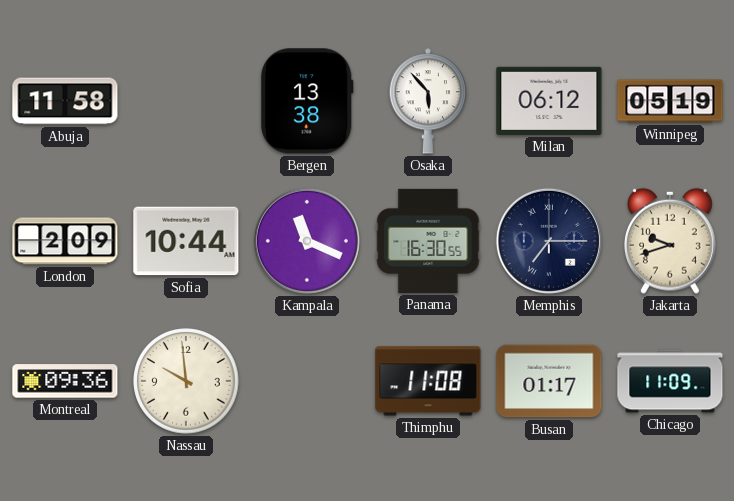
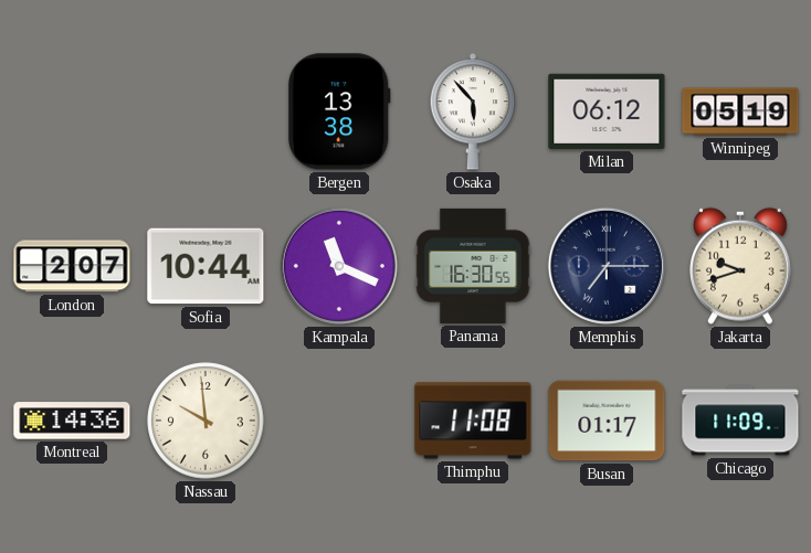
Abuja: 11:58 -> none
London: 2:09 -> 2:07
Montreal: 09:36 -> 14:36
